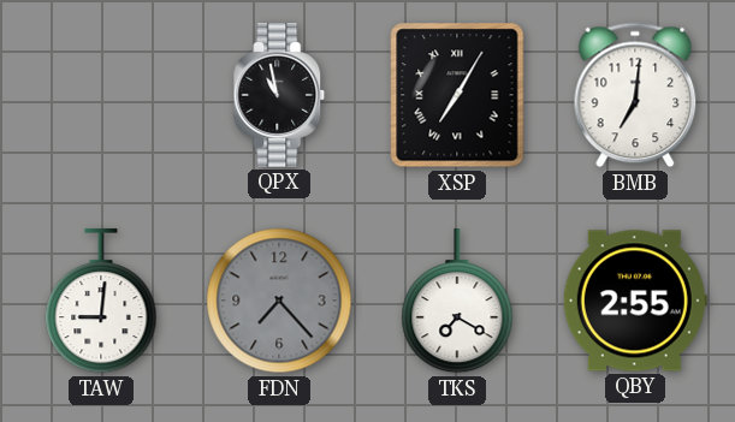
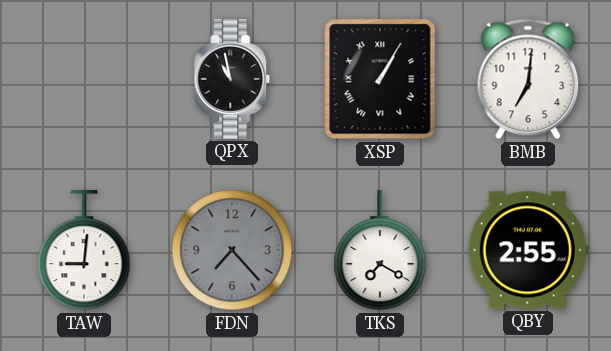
XSP: 7:05 -> 1:05
